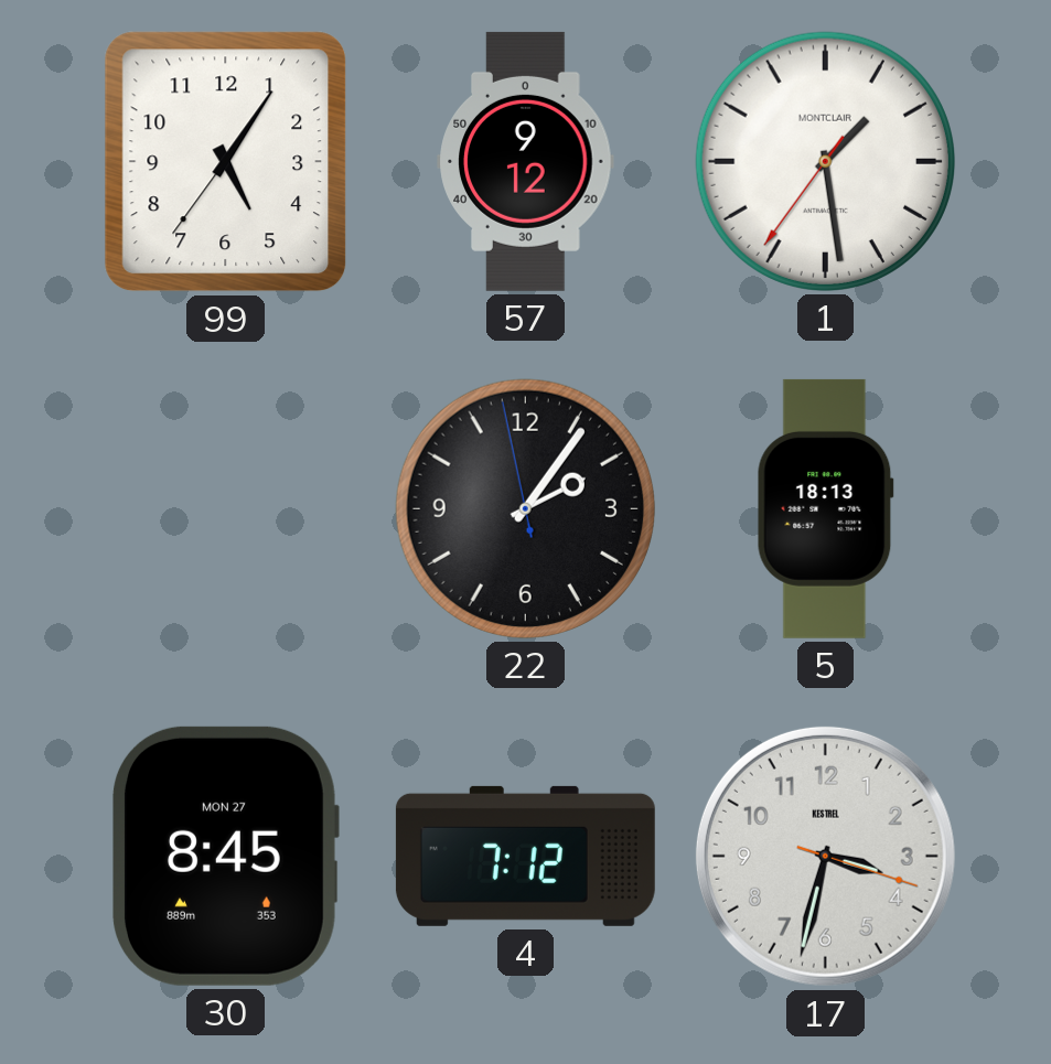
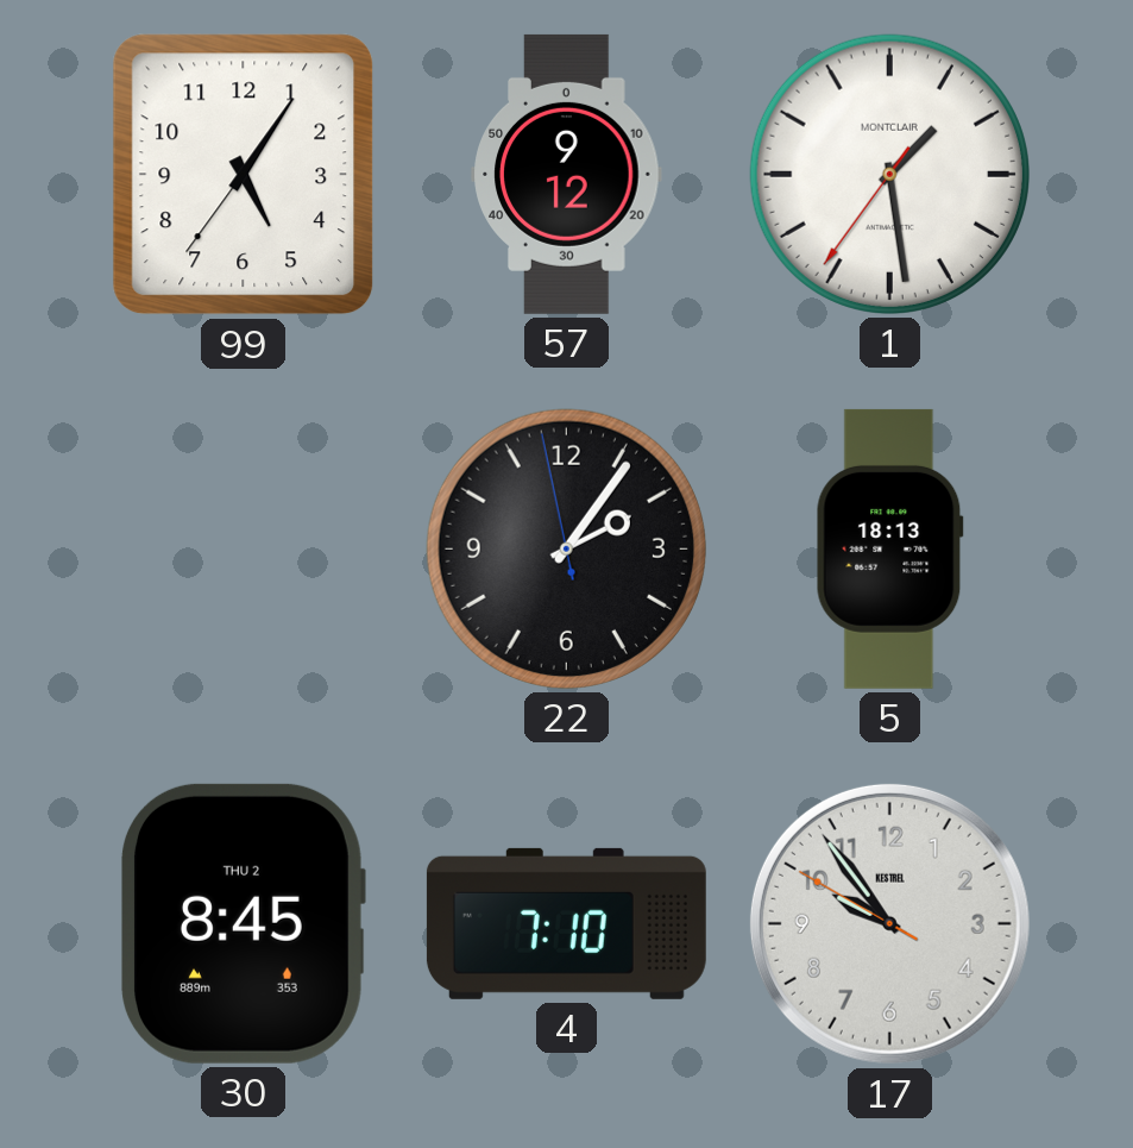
30 date: MON 27 -> THU 2
4: 7:12 -> 7:10
17: 3:32 -> 9:53
